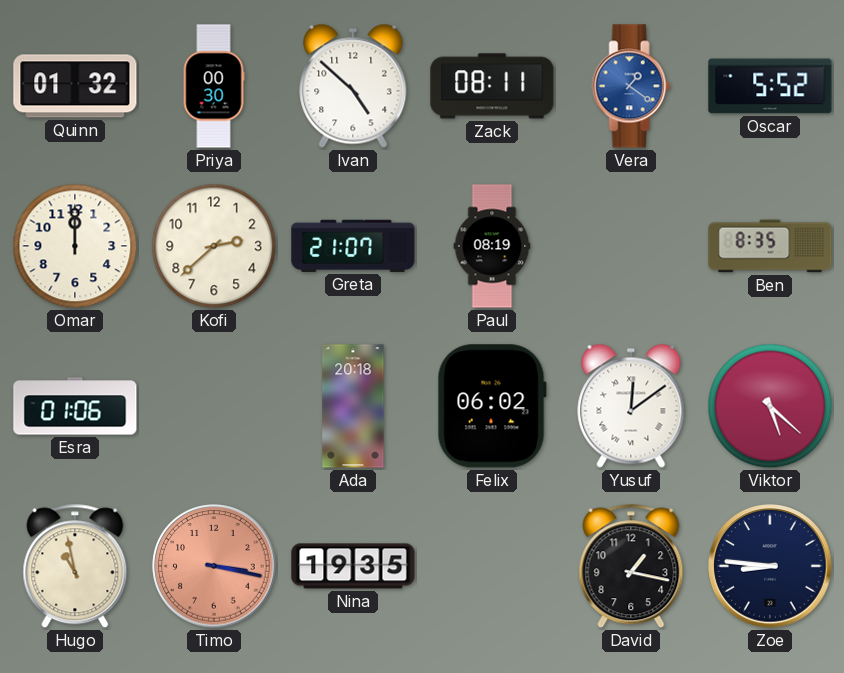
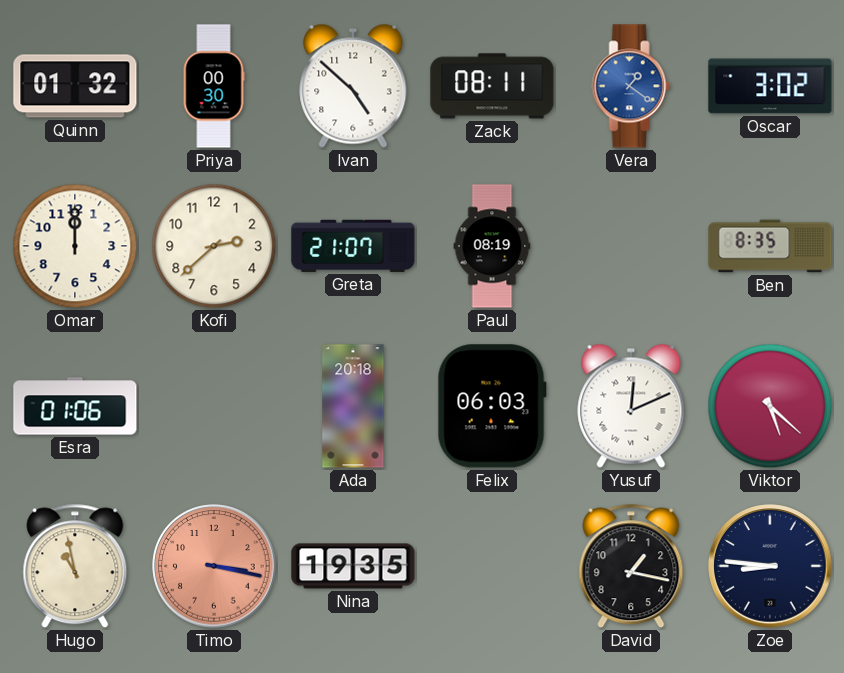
Oscar: 5:52 -> 3:02
Felix: 06:02 -> 06:03
Yusuf: 12:09 -> 12:11
